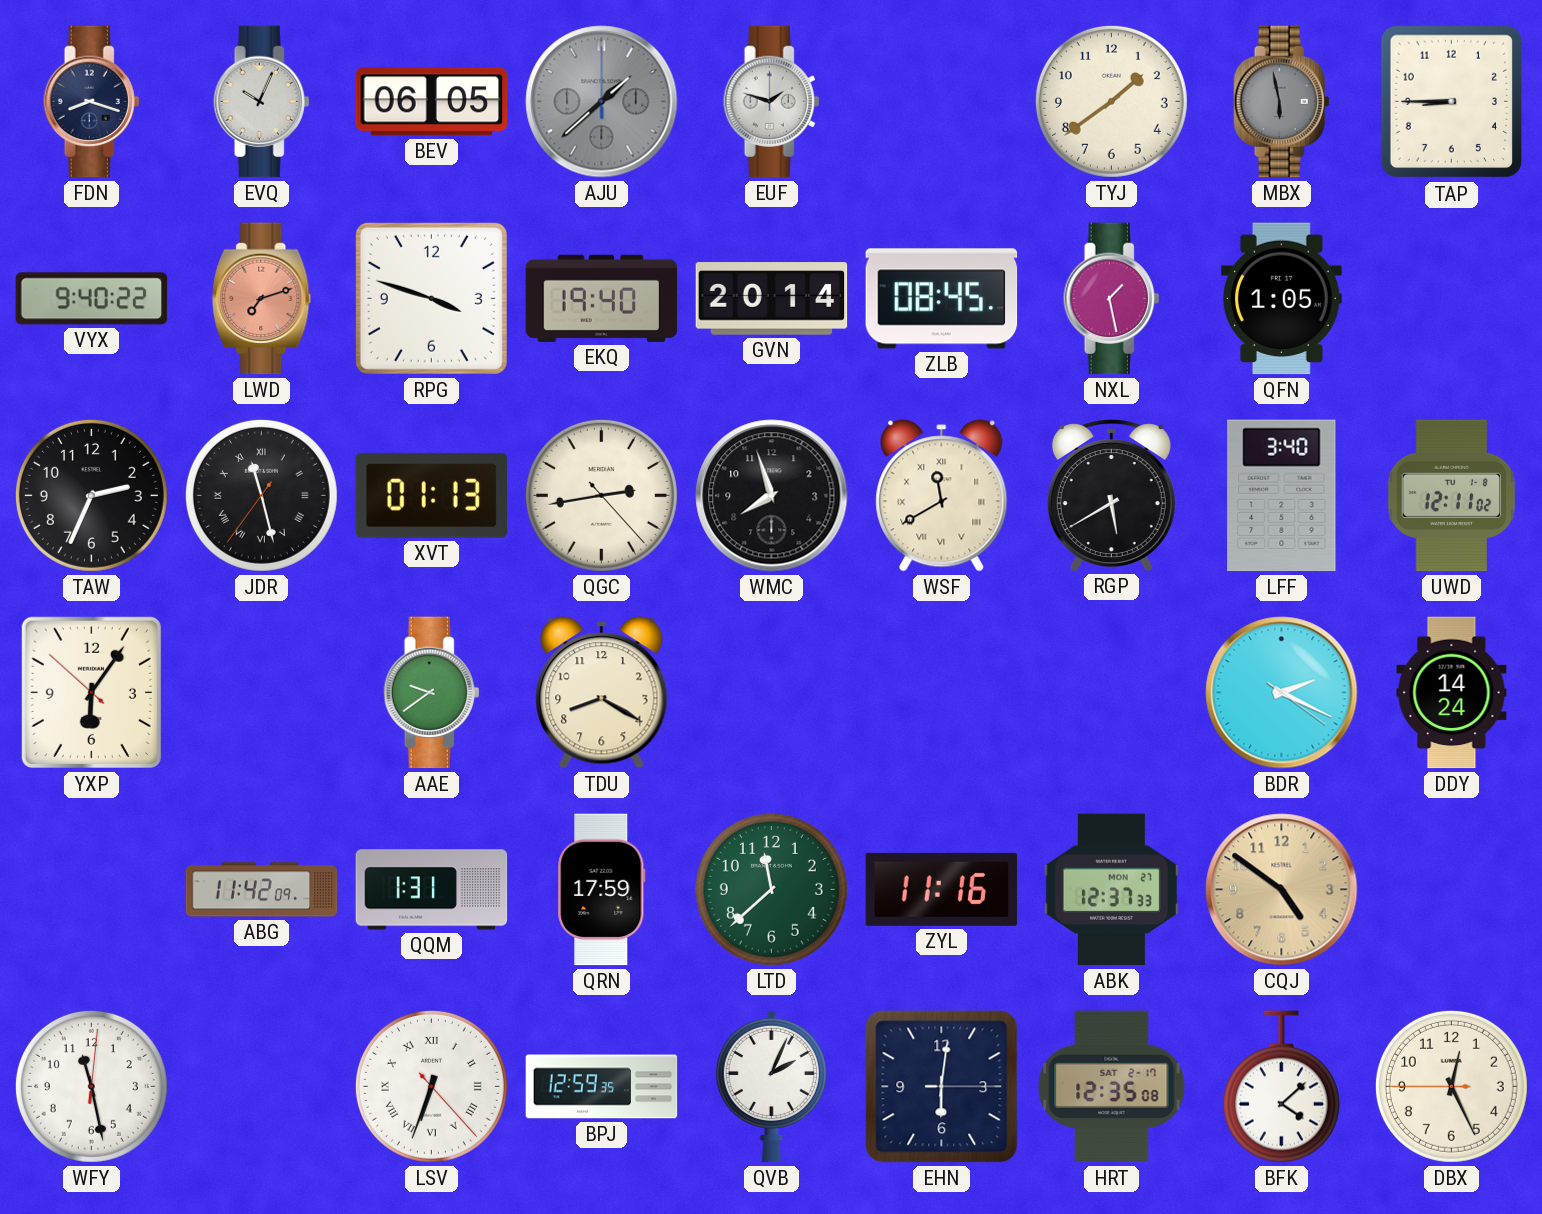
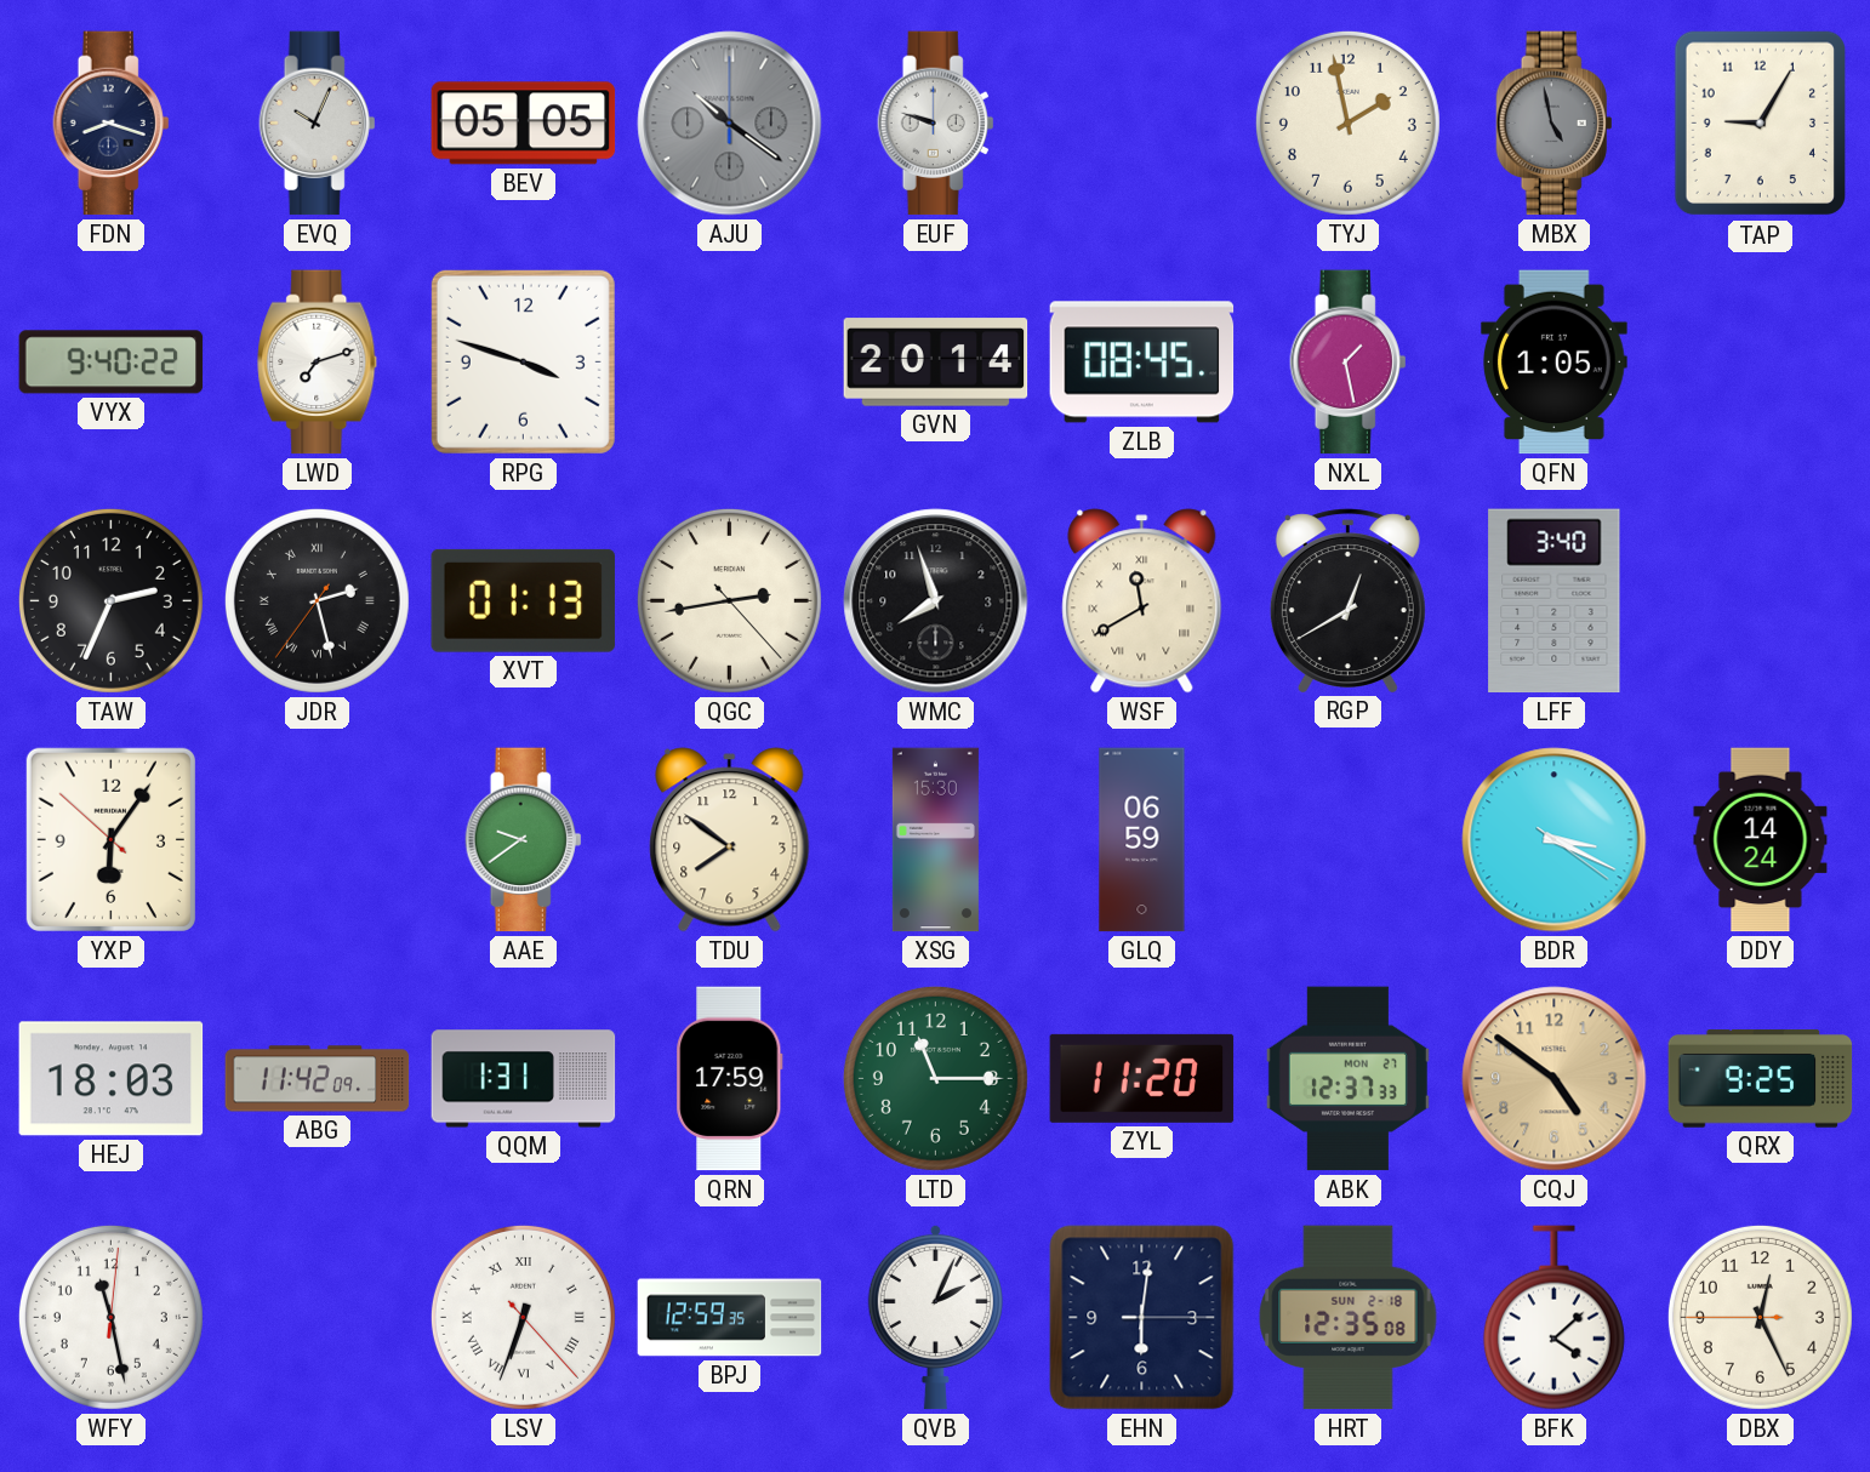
BEV: 06:05 -> 05:05
AJU: 1:38 -> 10:21
EUF: 1:48 -> 9:48
TYJ: 1:39 -> 1:58
MBX: 5:58 -> 4:58
TAP: 8:45 -> 9:05
LWD dial: salmon -> white
EKQ: 19:40 -> none
JDR: 11:27 -> 2:27
RGP: 5:40 -> 12:40
UWD: 12:11 -> none
TDU: 8:20 -> 7:51
XSG: none -> 15:30
GLQ: none -> 06:59
BDR: 2:19 -> 3:19
HEJ: none -> 18:03
LTD: 11:38 -> 11:15
ZYL: 11:16 -> 11:20
QRX: none -> 9:25
HRT date: SAT 2-17 -> SUN 2-18
